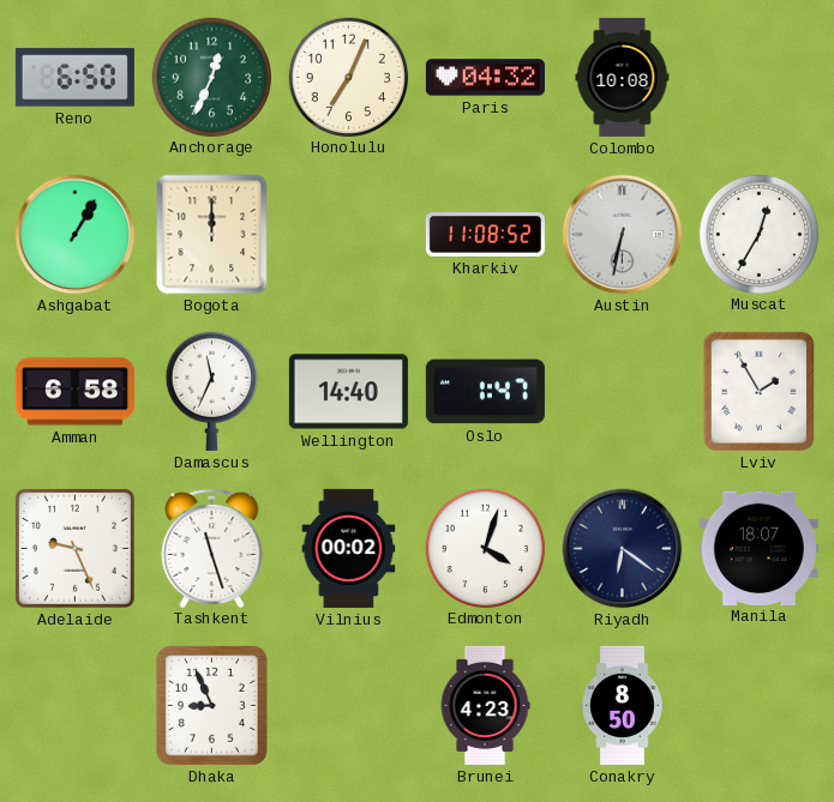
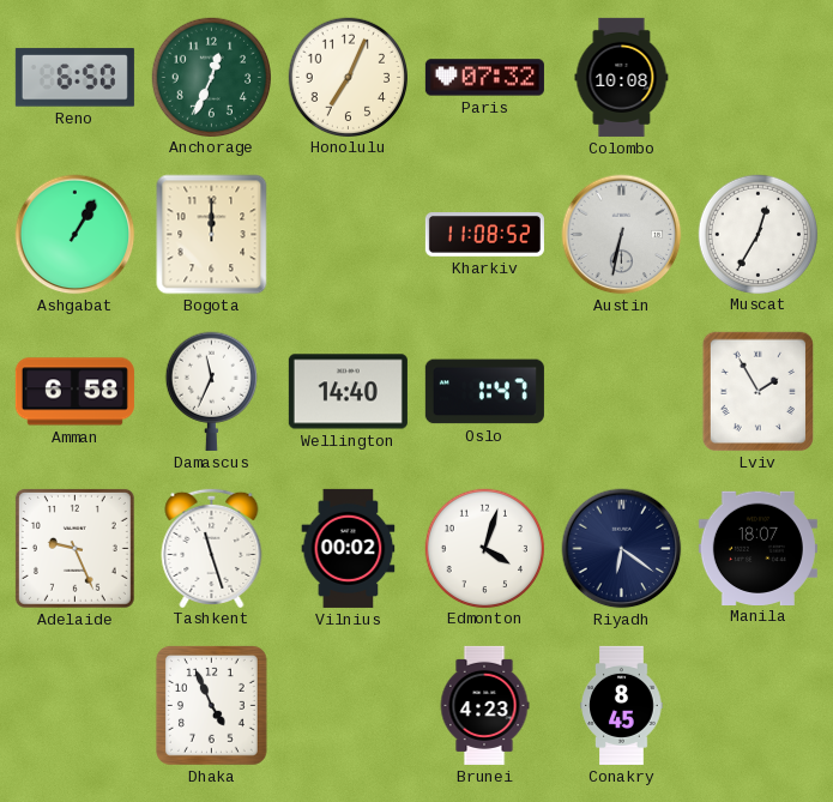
Paris: 04:32 -> 07:32
Dhaka: 8:56 -> 4:56
Conakry: 8:50 -> 8:45
